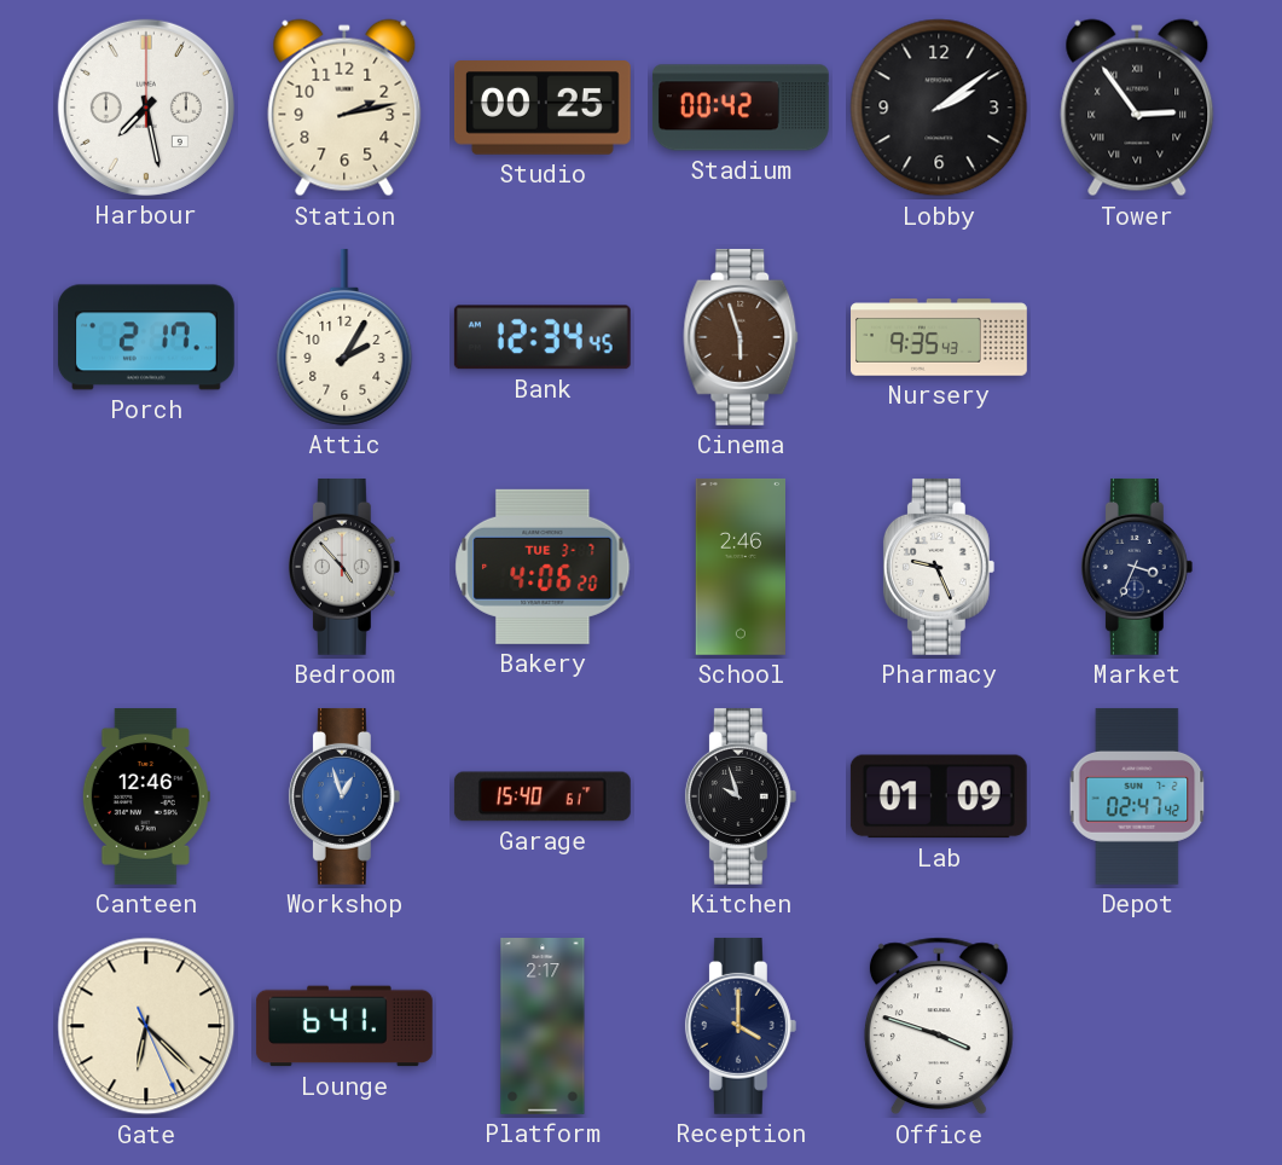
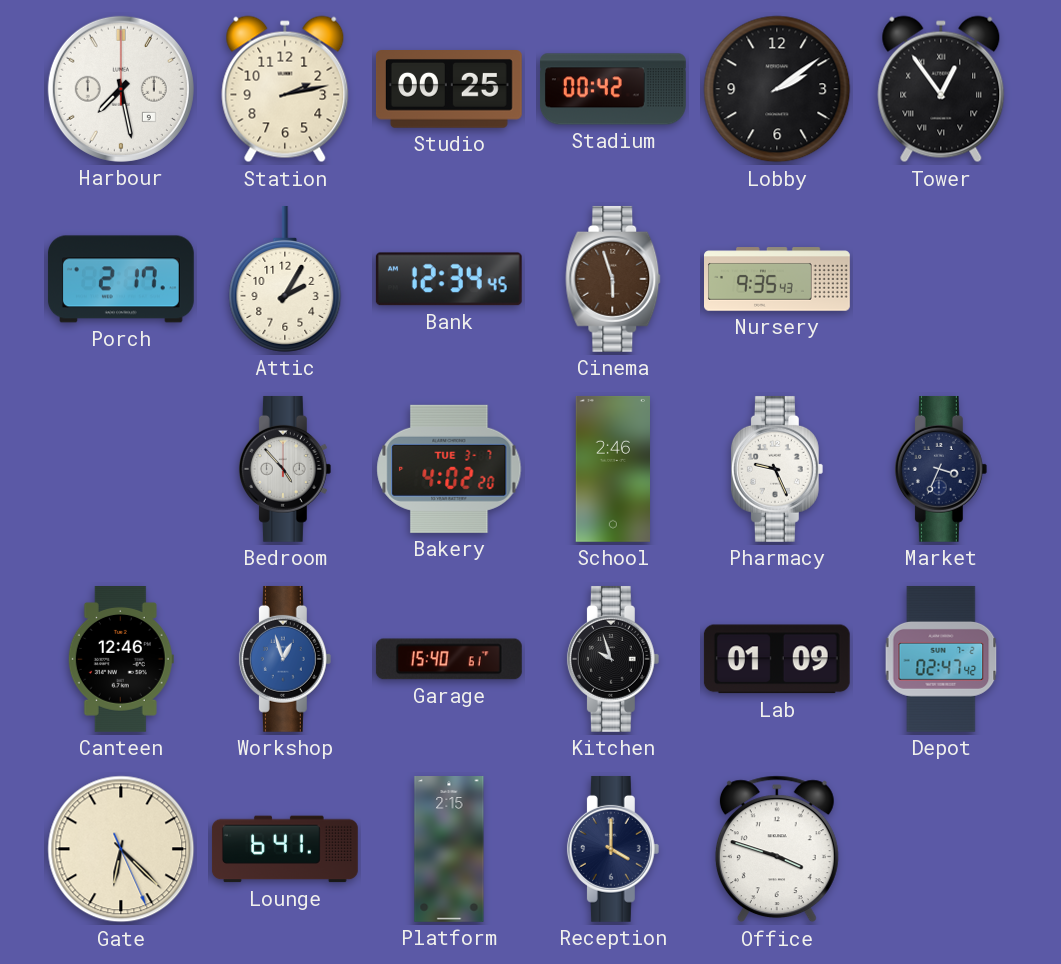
Tower: 2:54 -> 12:54
Bakery: 4:06 -> 4:02
Platform: 2:17 -> 2:15
